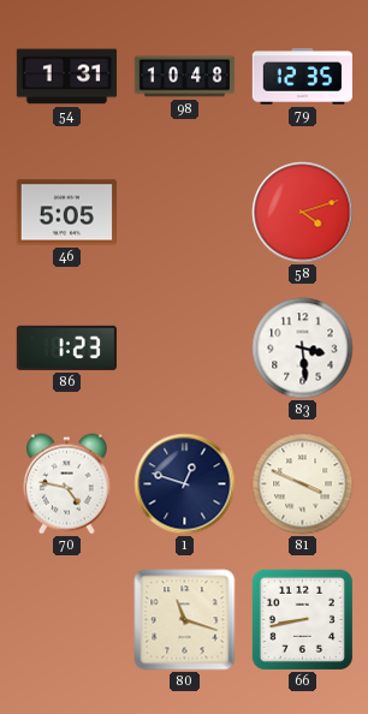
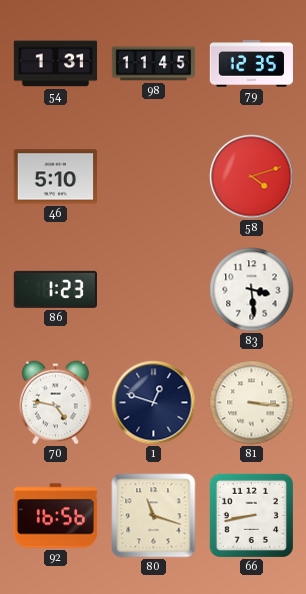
98: 10:48 -> 11:45
46: 5:05 -> 5:10
81: 3:49 -> 3:16
92: none -> 16:56
